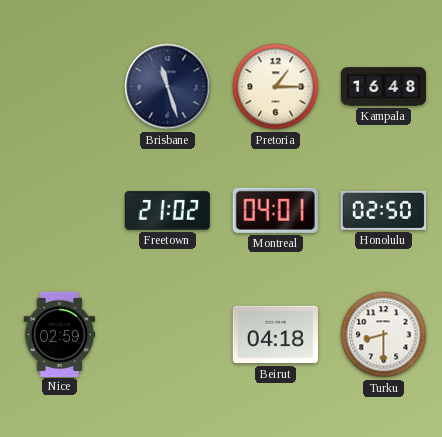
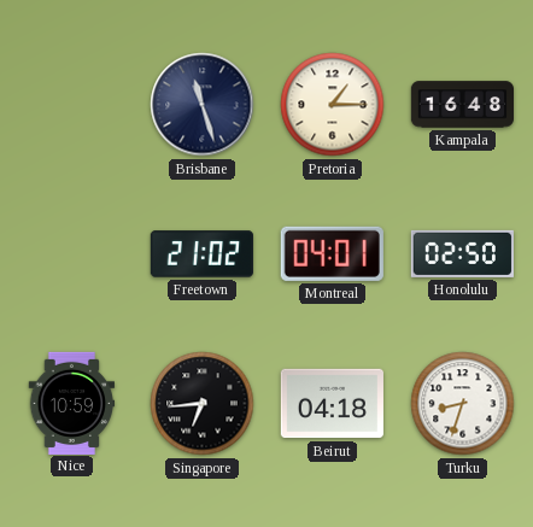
Nice: 02:59 -> 10:59
Singapore: none -> 6:44
Turku: 8:30 -> 8:33
